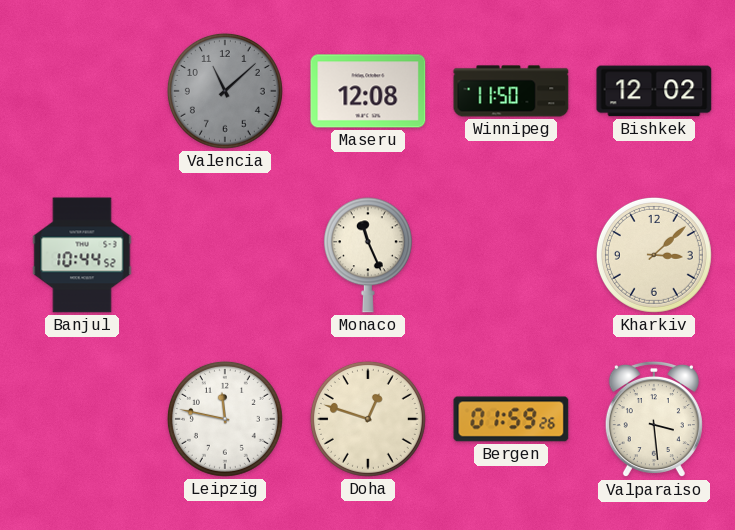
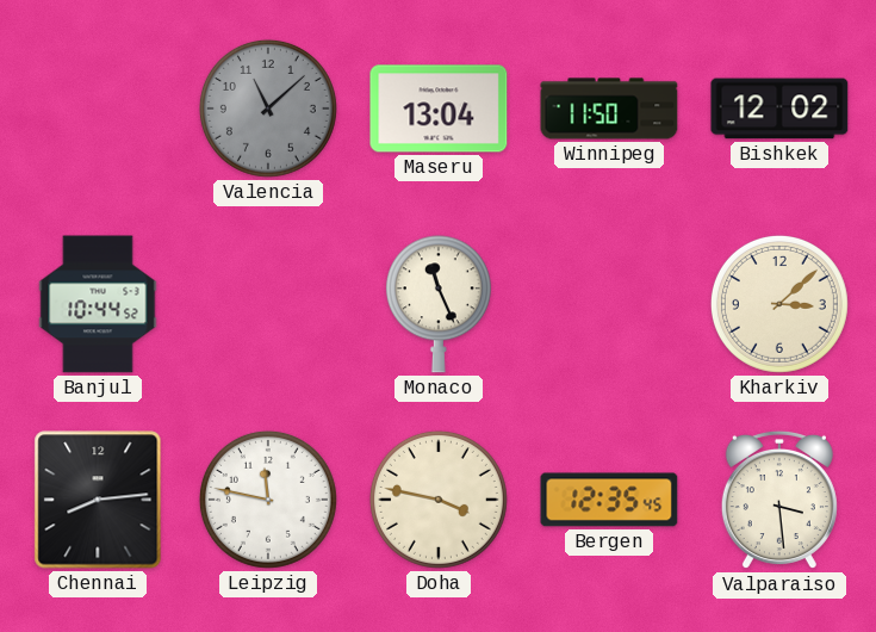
Maseru: 12:08 -> 13:04
Chennai: none -> 8:14
Doha: 12:48 -> 3:47
Bergen: 01:59 -> 12:35
